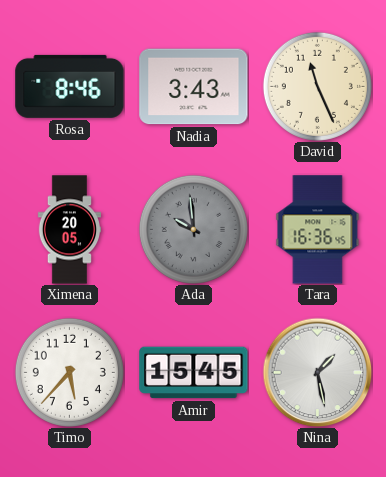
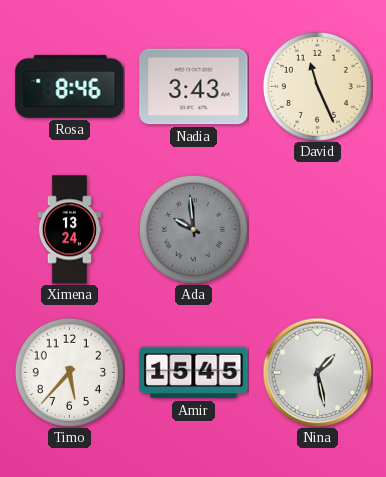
Ximena: 20:05 -> 13:24
Tara: 16:36 -> none
